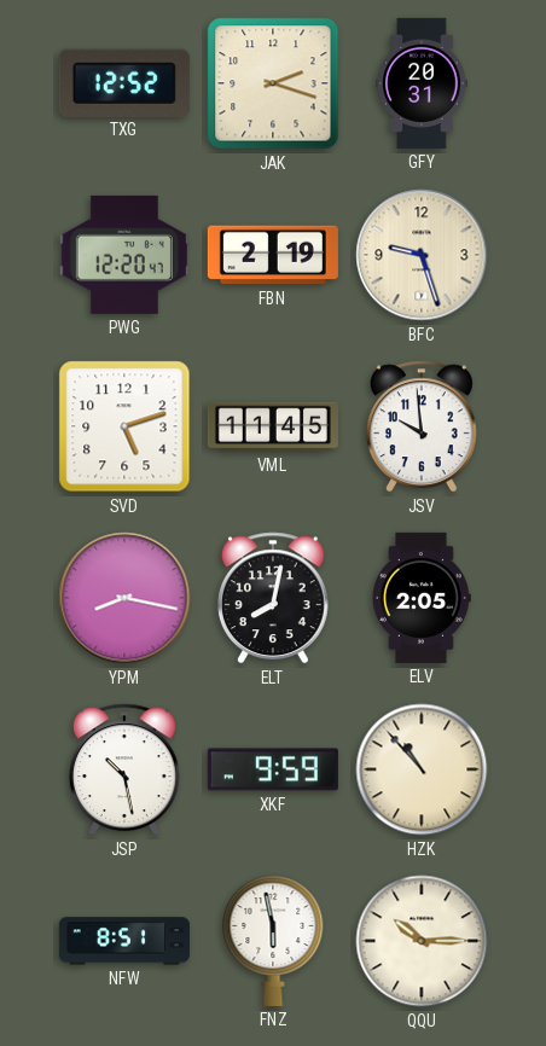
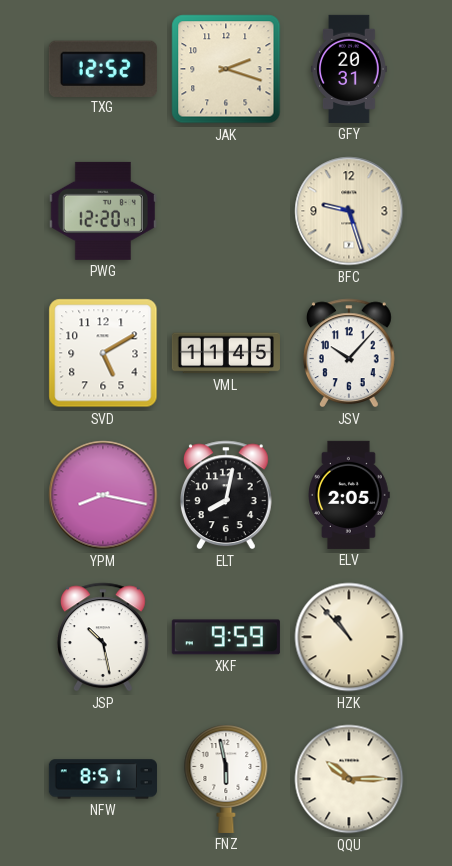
FBN: 2:19 -> none
SVD: 5:12 -> 5:10
JSV: 9:59 -> 10:07
